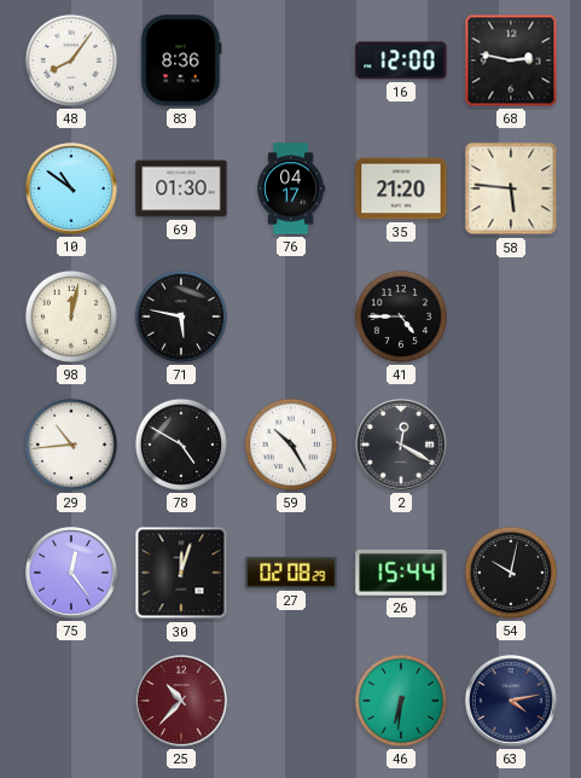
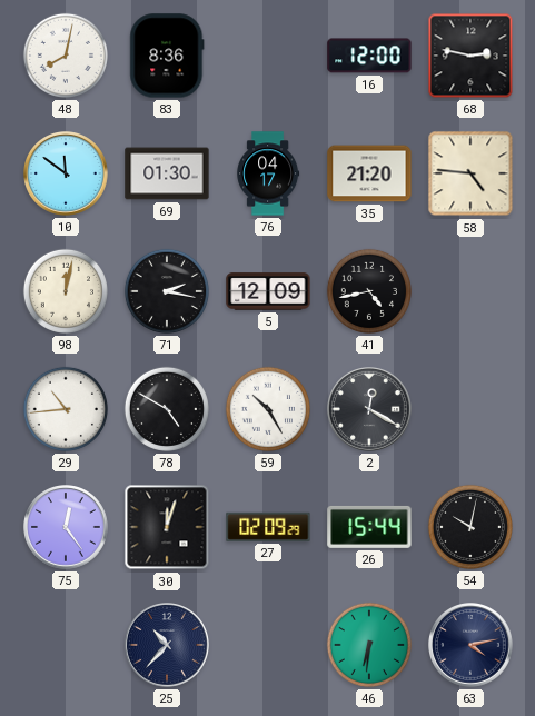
48: 8:06 -> 8:02
10: 10:51 -> 11:51
58: 5:46 -> 4:46
71: 5:47 -> 2:17
5: none -> 12:09
41: 4:45 -> 4:43
27: 02:08 -> 02:09
25 dial: burgundy -> navy
